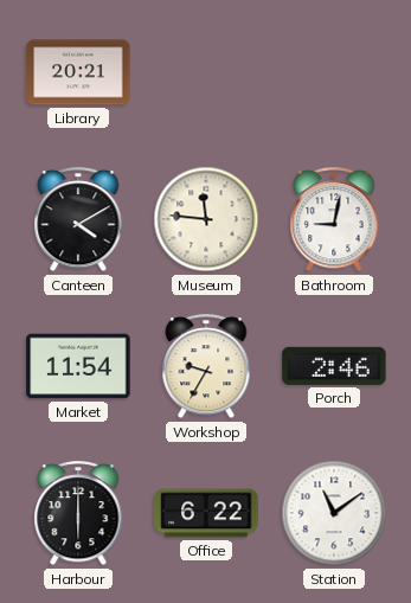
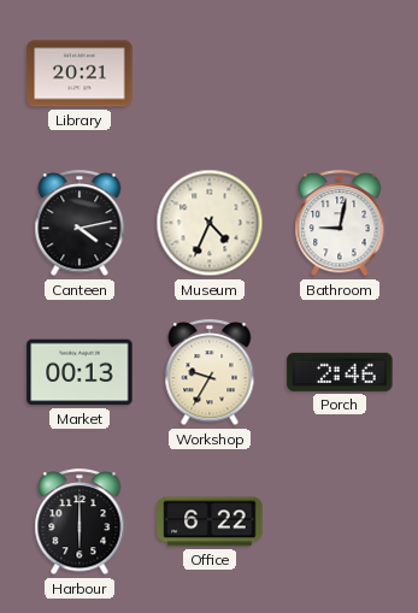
Canteen: 4:10 -> 4:13
Museum: 11:46 -> 4:34
Market: 11:54 -> 00:13
Station: 11:09 -> none
